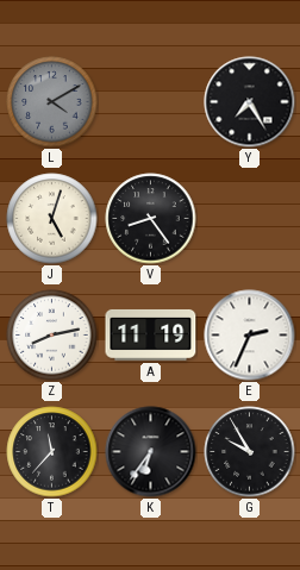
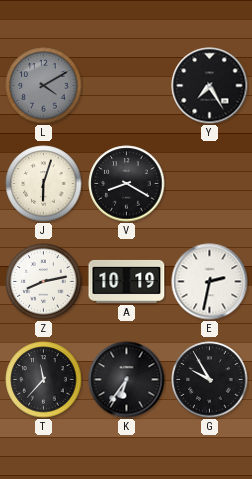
J: 5:03 -> 6:03
V: 8:24 -> 8:20
A: 11:19 -> 10:19
E: 2:34 -> 2:32
